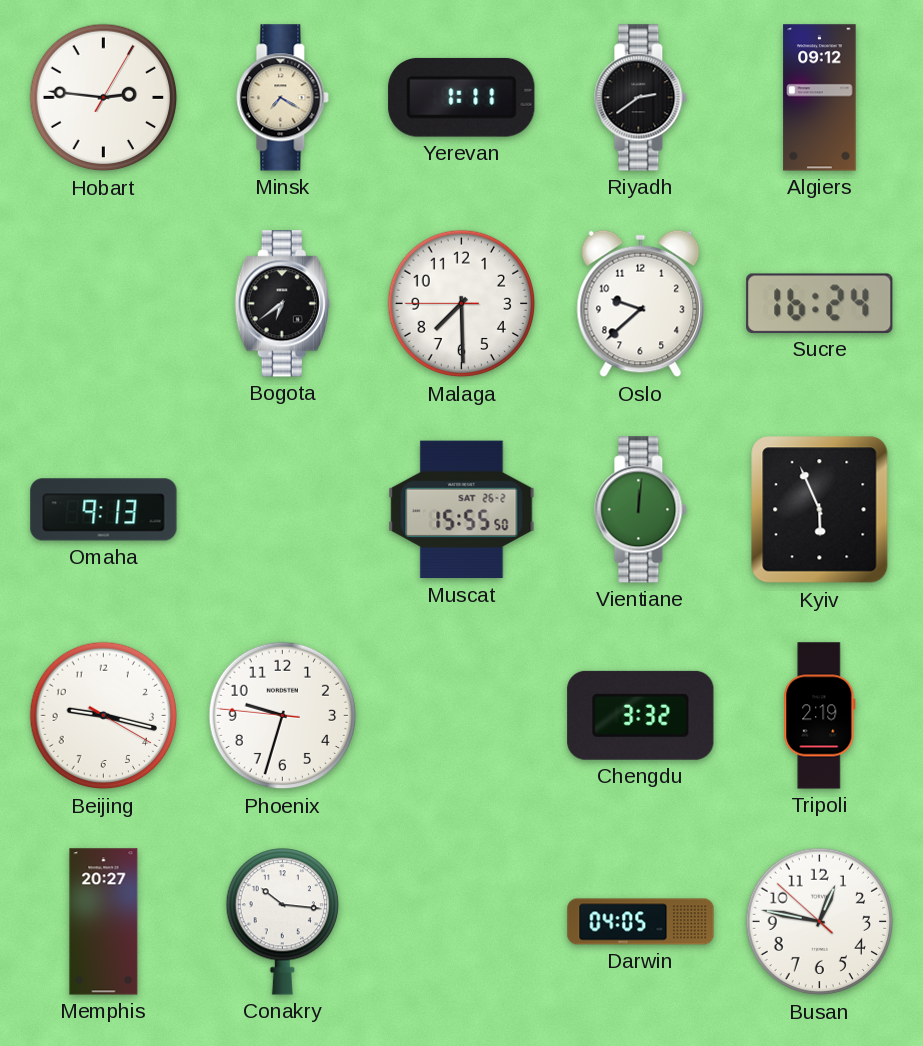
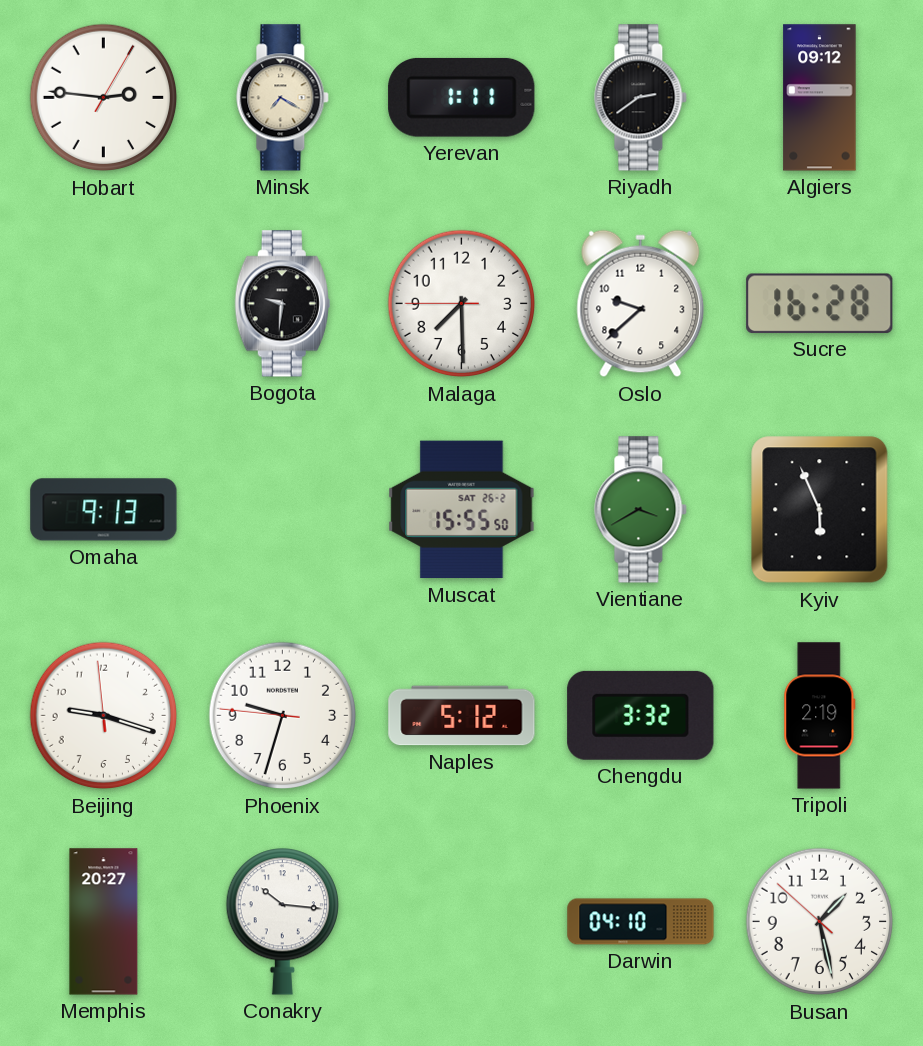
Bogota: 6:39 -> 9:31
Sucre: 16:24 -> 16:28
Vientiane: 12:01 -> 3:40
Beijing: 9:17:20 -> 9:17:59
Naples: none -> 5:12
Darwin: 04:05 -> 04:10
Busan: 12:46 -> 1:27
